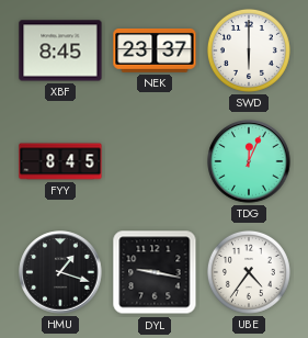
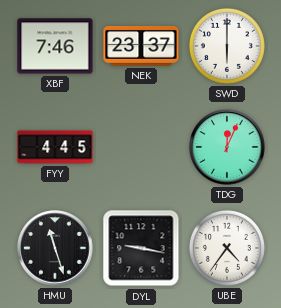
XBF: 8:45 -> 7:46
FYY: 8:45 -> 4:45
HMU: 1:18 -> 11:27
